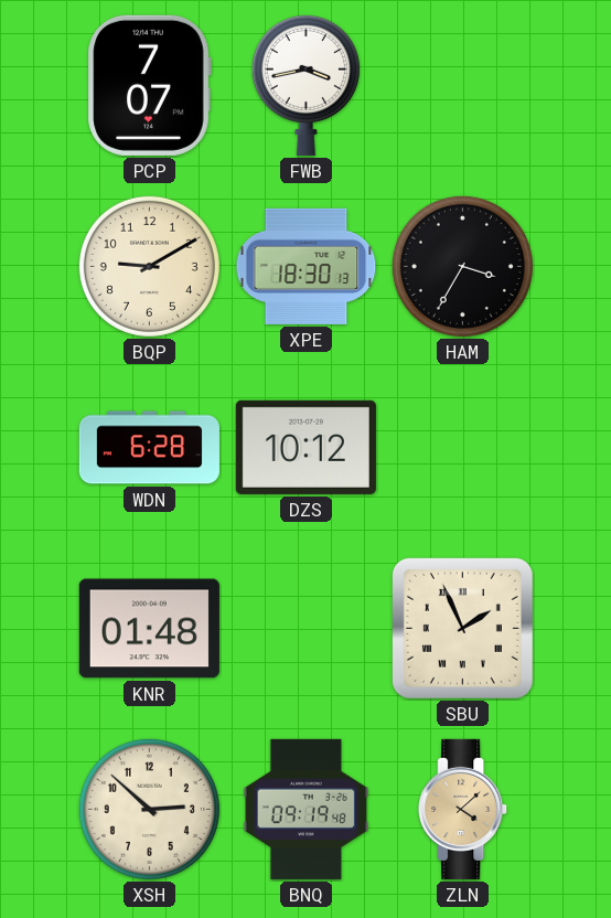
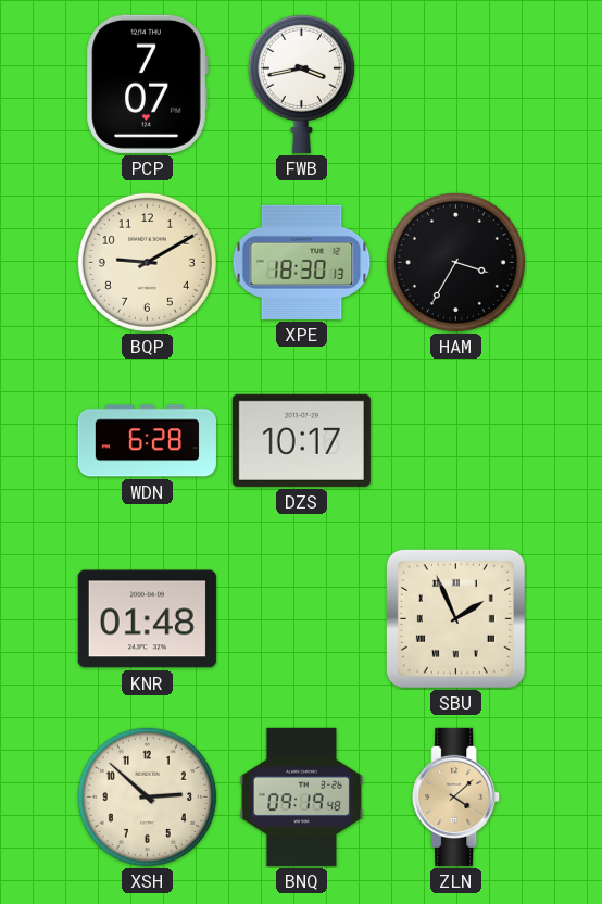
DZS: 10:12 -> 10:17
